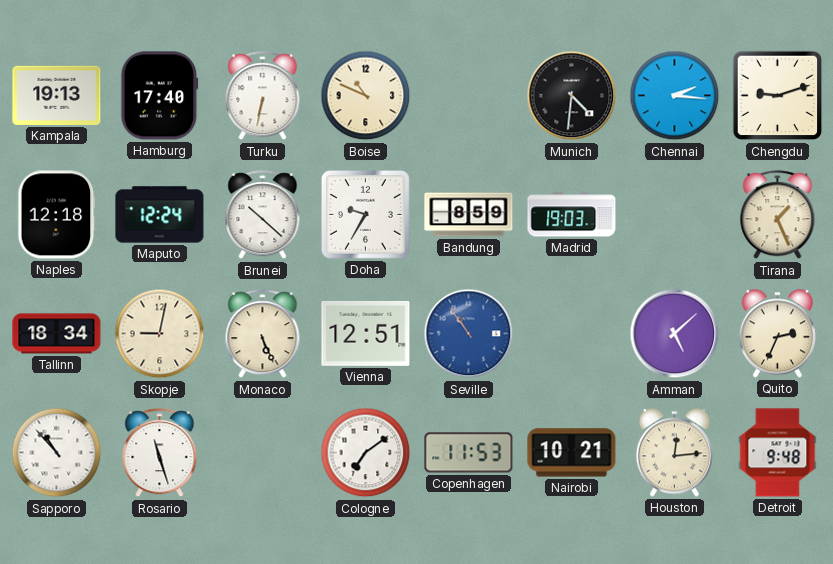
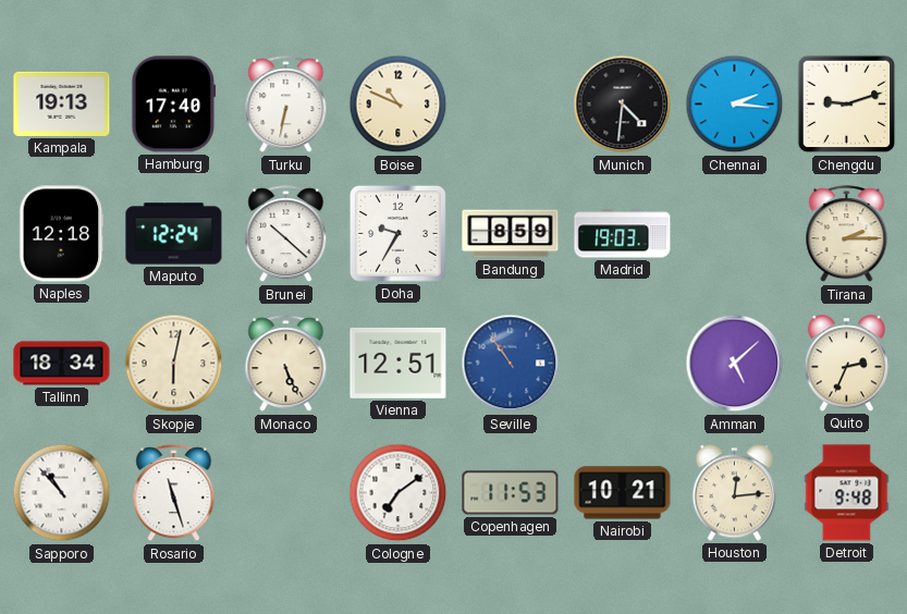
Tirana: 1:26 -> 2:15
Skopje: 9:02 -> 6:02
